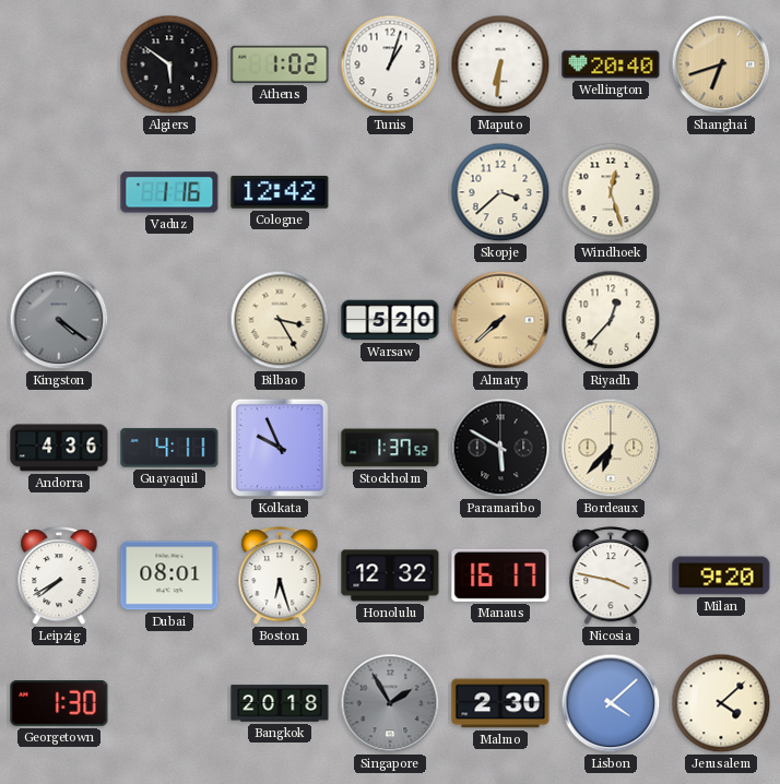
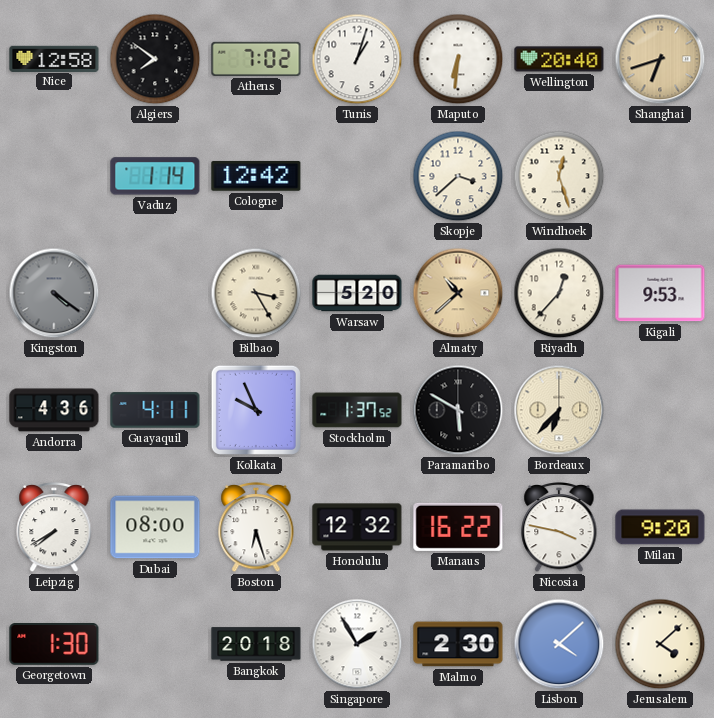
Nice: none -> 12:58
Algiers: 5:51 -> 7:51
Athens: 1:02 -> 7:02
Vaduz: 1:16 -> 1:14
Almaty: 7:38 -> 10:38
Kigali: none -> 9:53
Dubai: 08:01 -> 08:00
Manaus: 16:17 -> 16:22
Singapore dial: grey -> white
